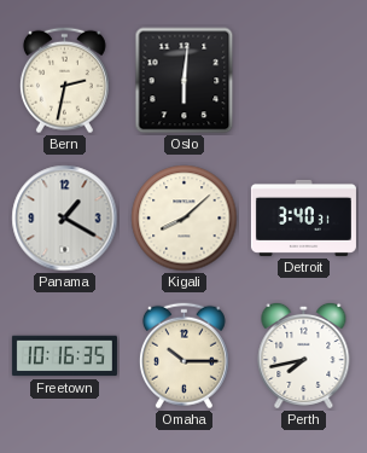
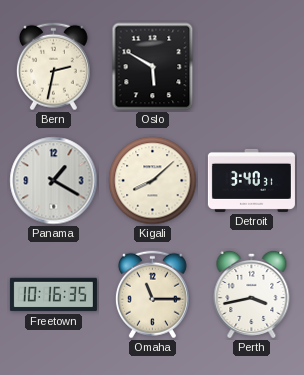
Oslo: 6:01 -> 5:50
Omaha: 10:15 -> 11:15
Perth: 7:43 -> 3:43
